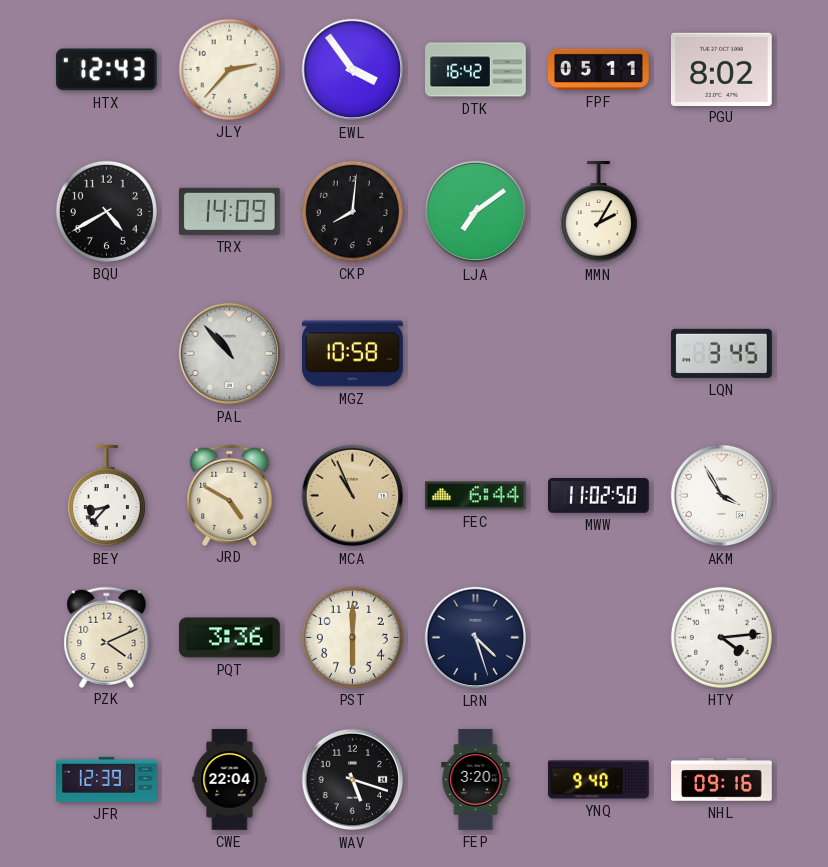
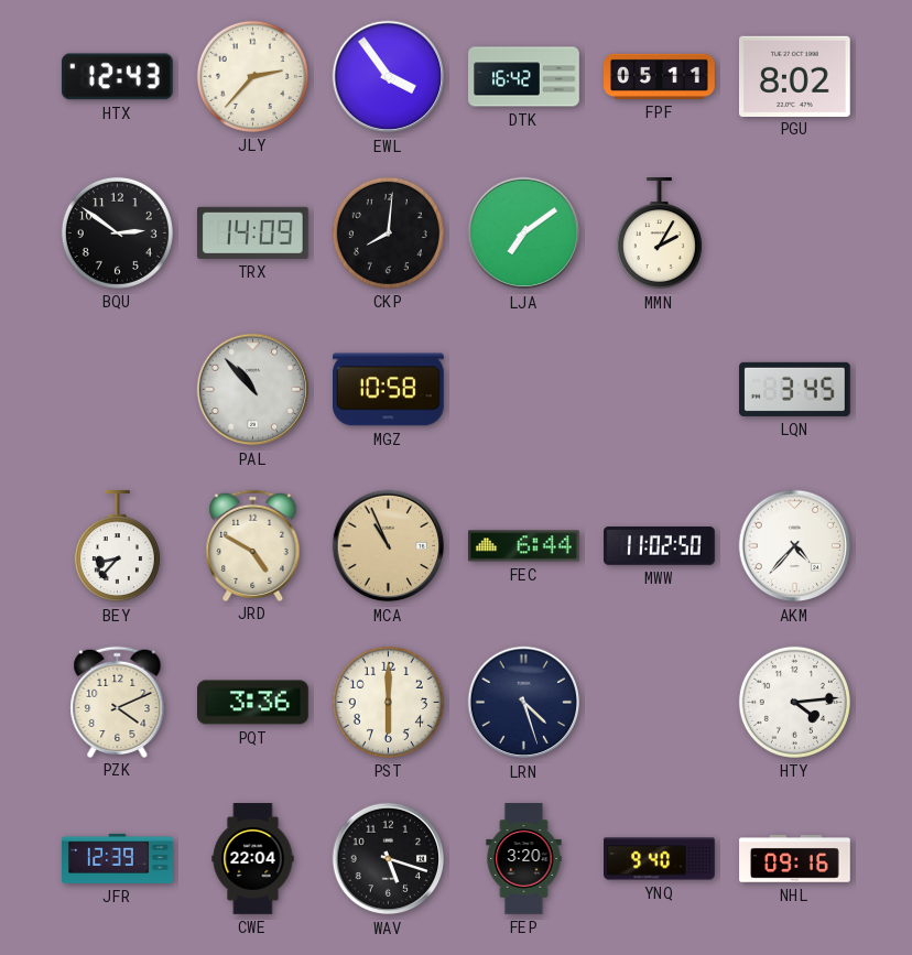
BQU: 4:40 -> 2:51
AKM: 3:55 -> 4:37
